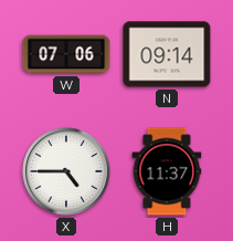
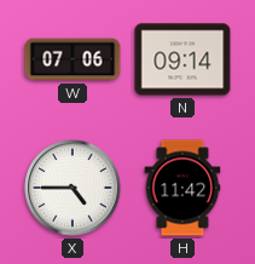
H: 11:37 -> 11:42
